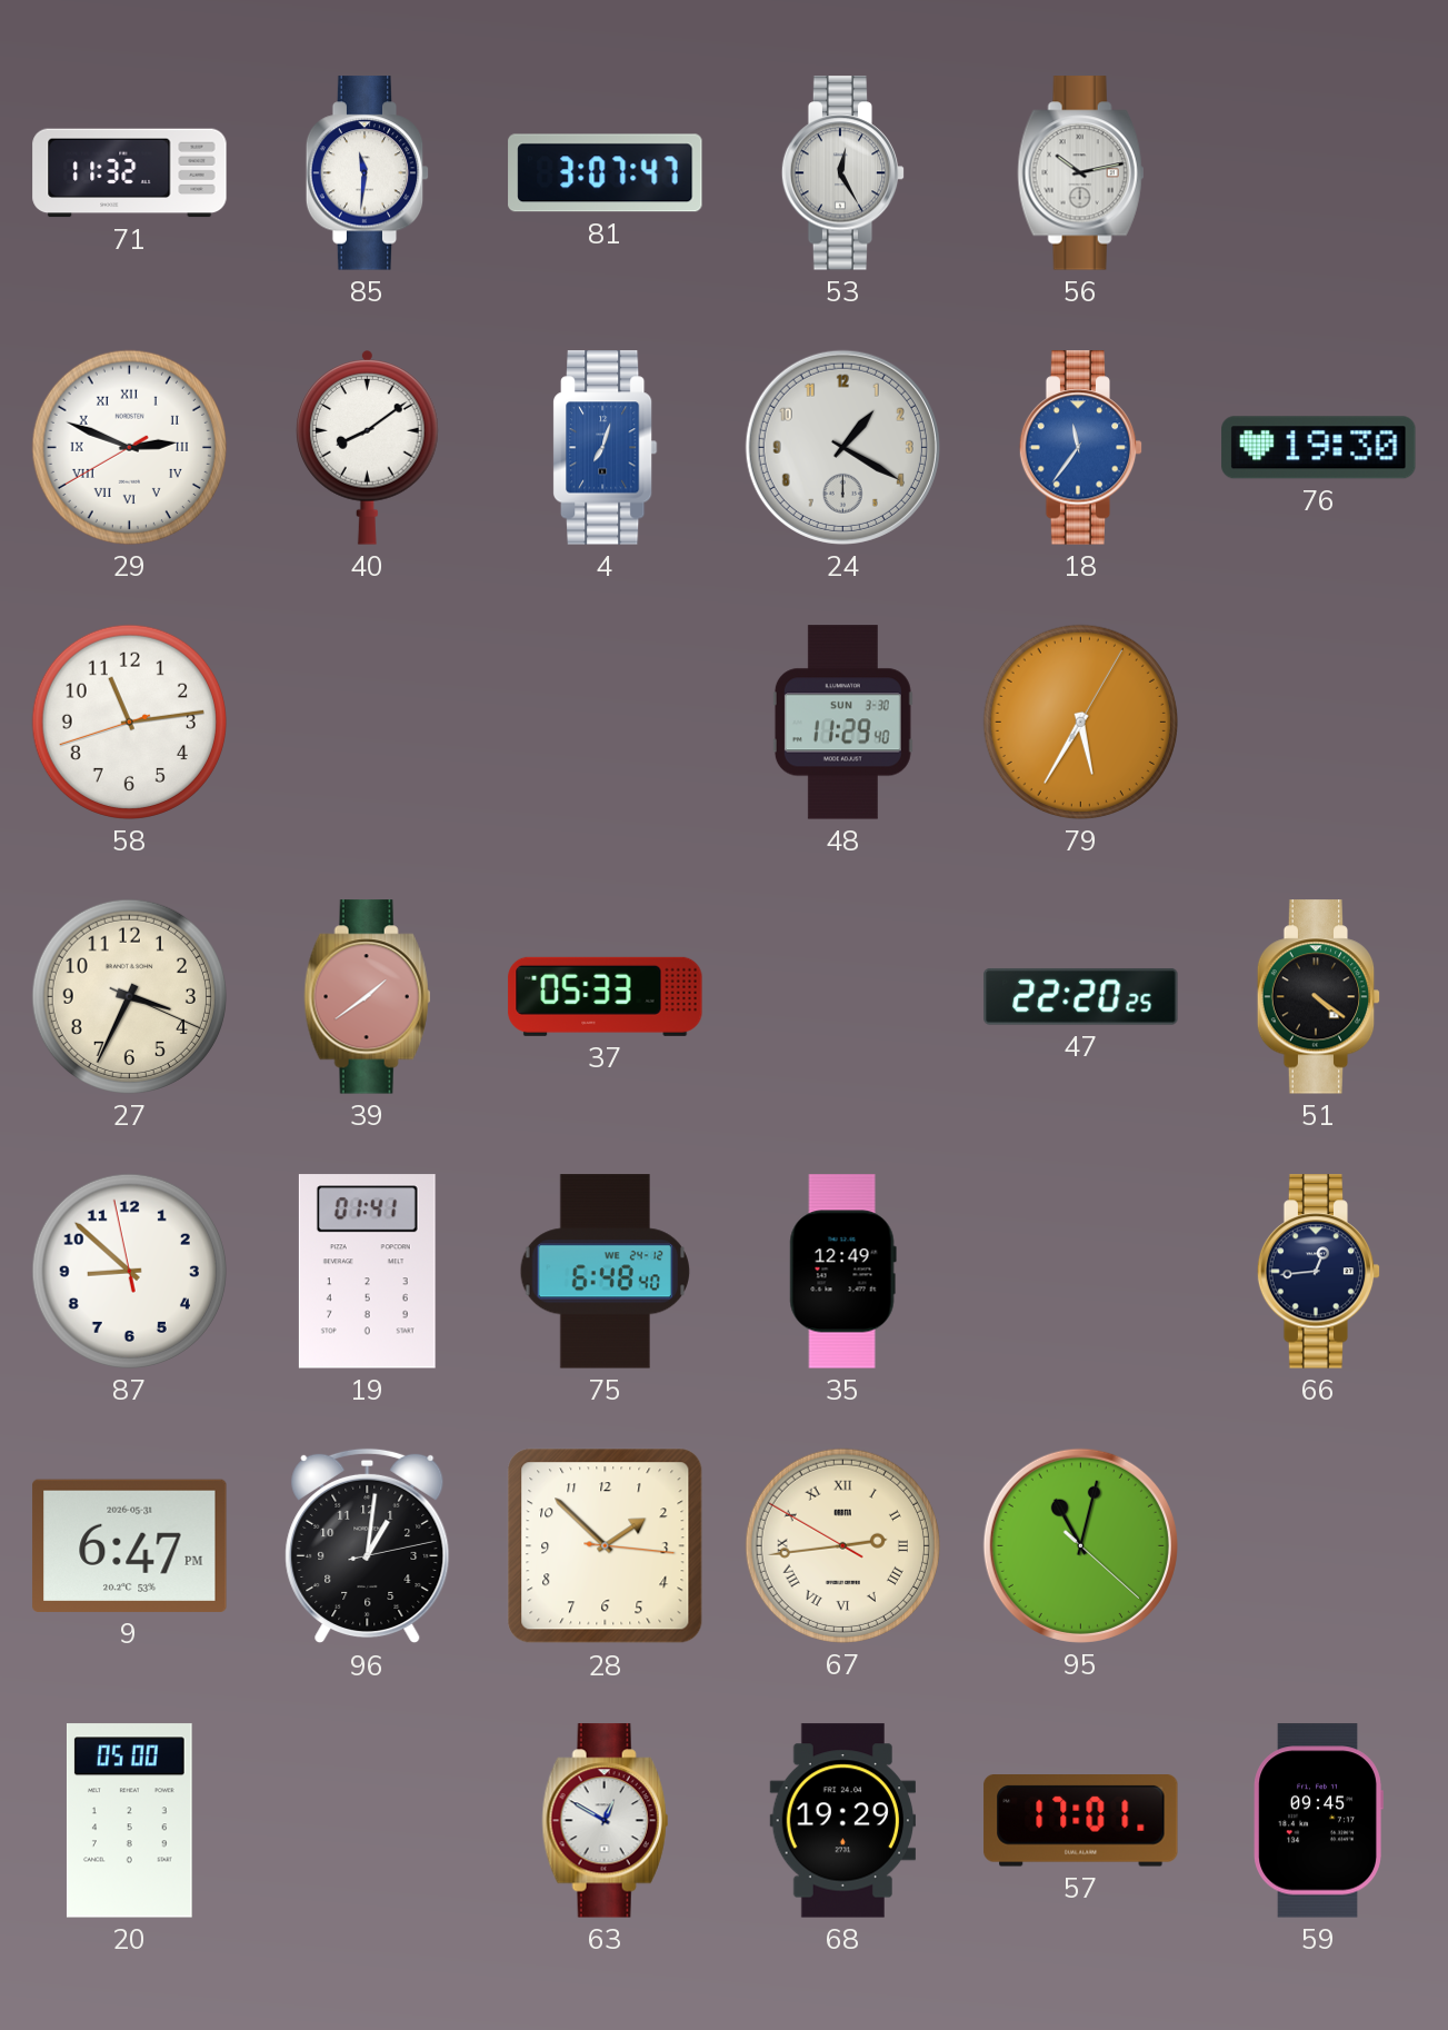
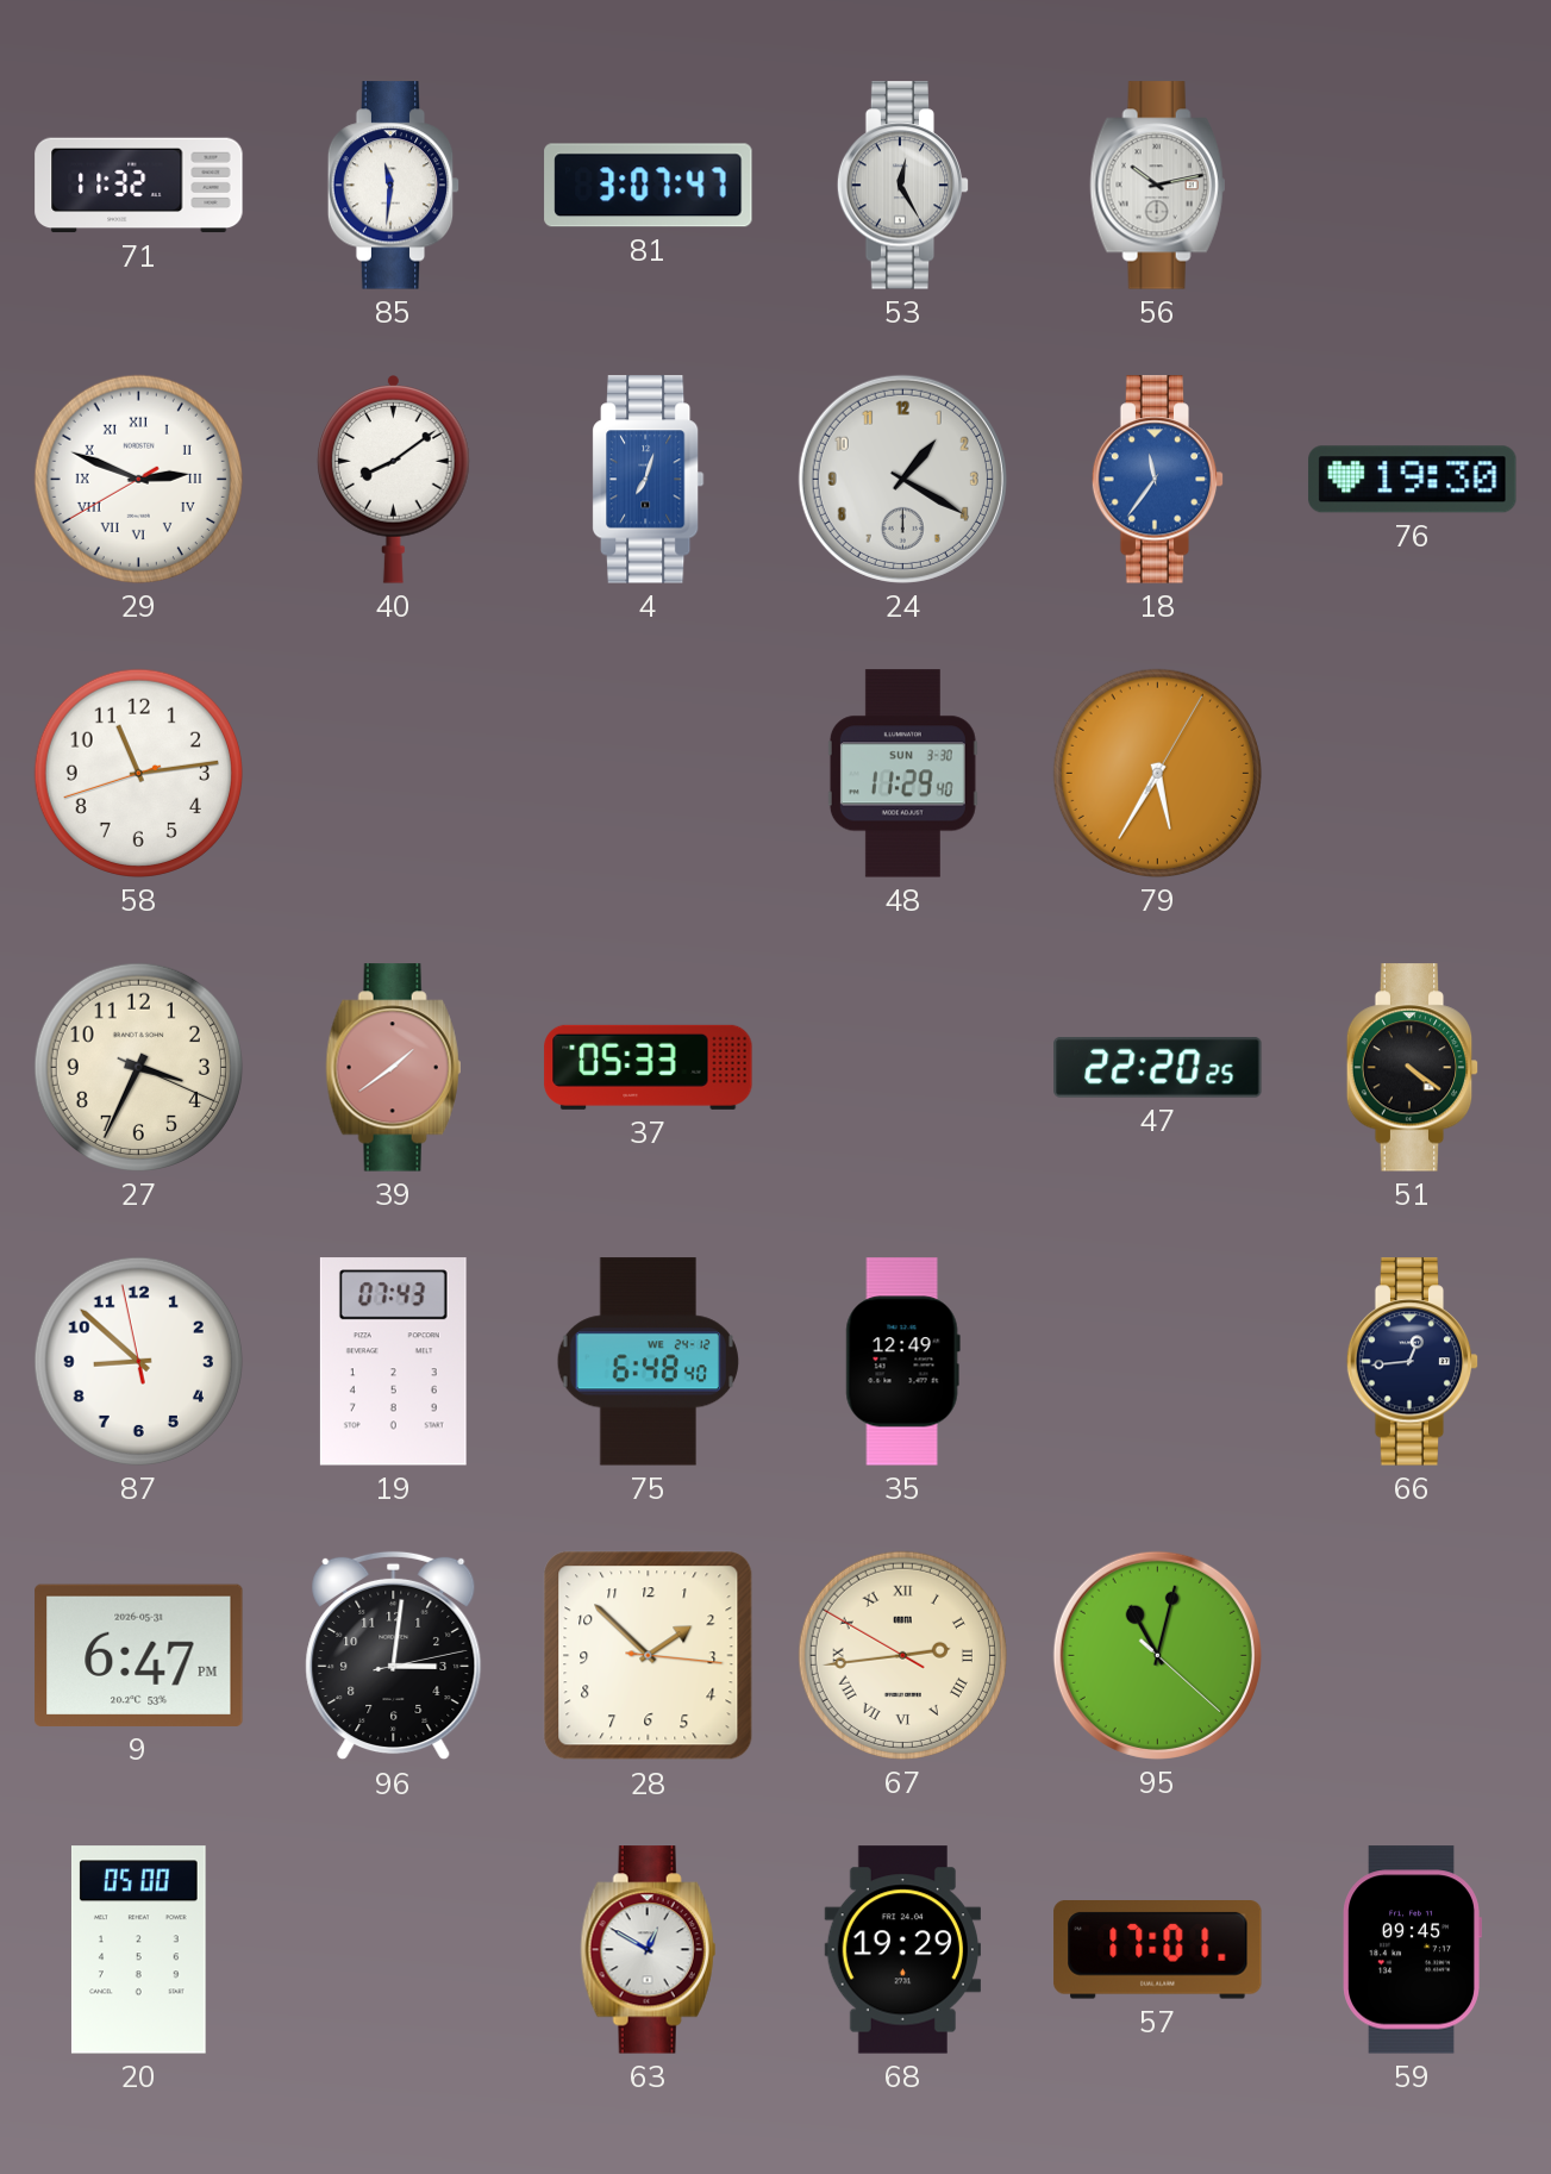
19: 01:41 -> 07:43
96: 1:01 -> 3:01
